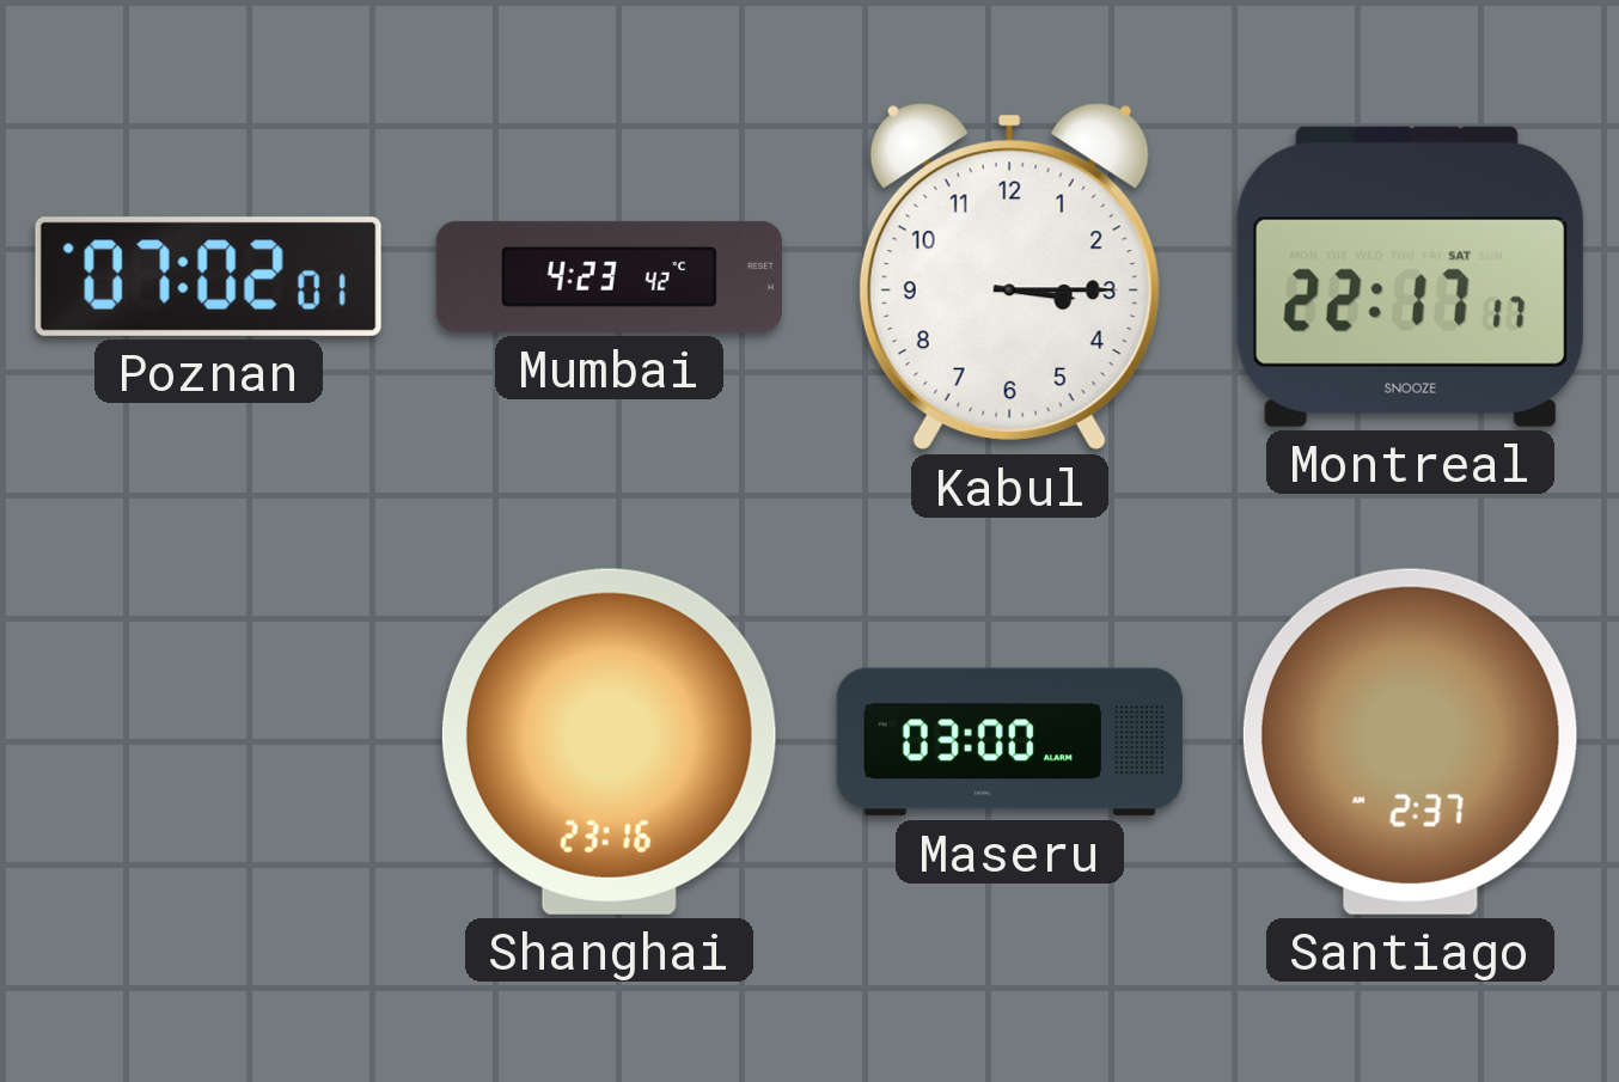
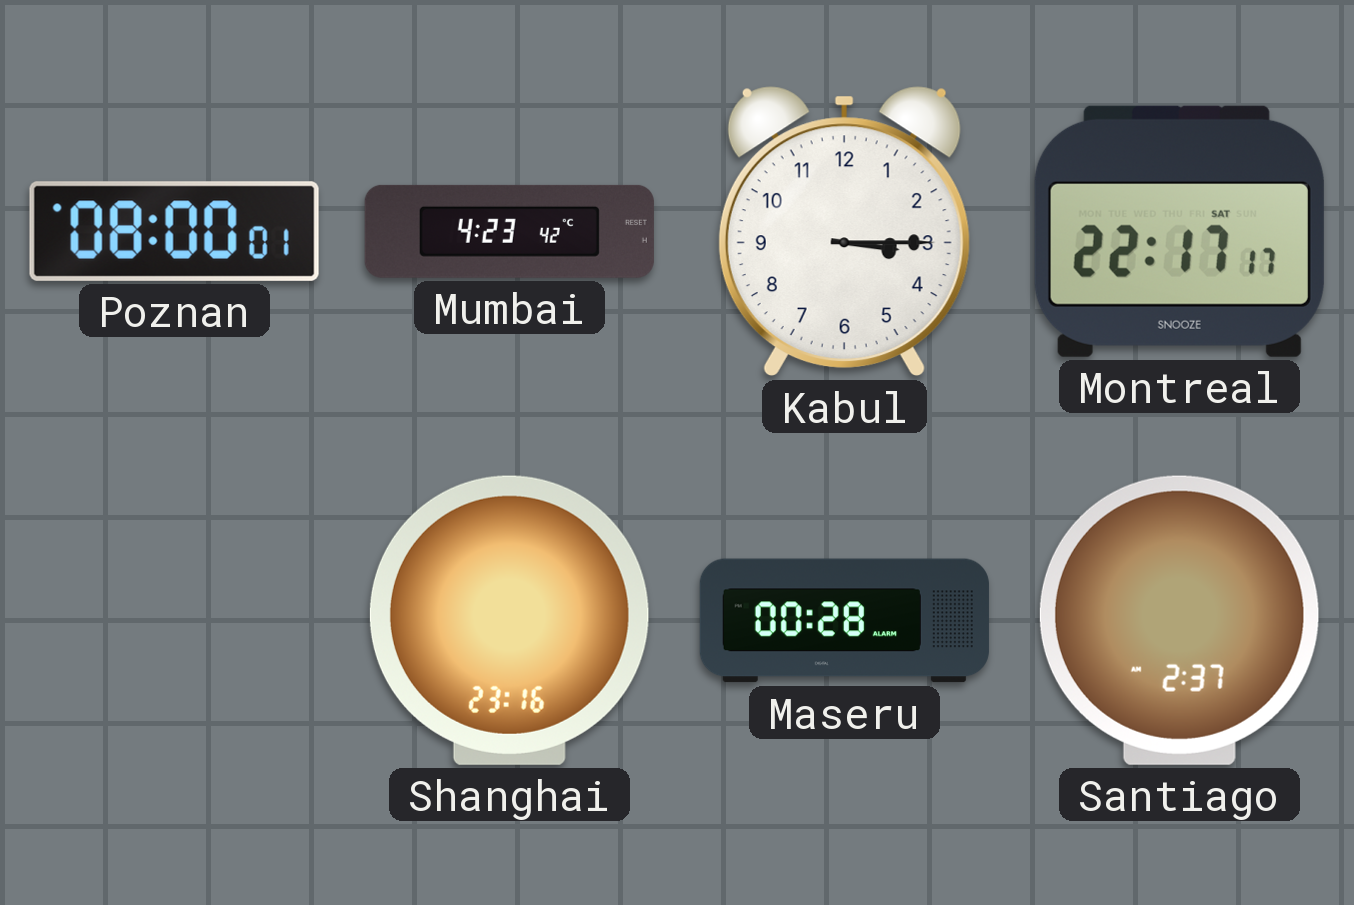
Poznan: 07:02 -> 08:00
Maseru: 03:00 -> 00:28
